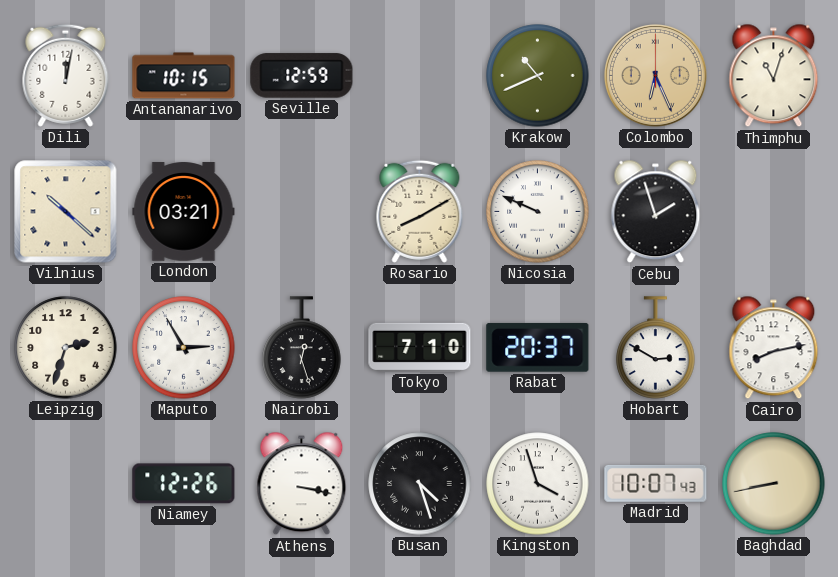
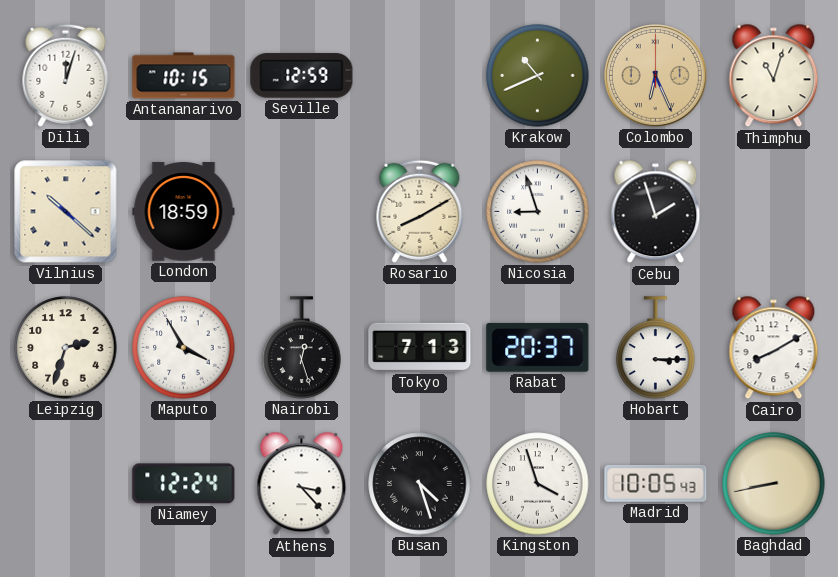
Dili: 12:02 -> 12:03
London: 03:21 -> 18:59
Nicosia: 9:49 -> 8:57
Maputo: 2:55 -> 3:55
Tokyo: 7:10 -> 7:13
Hobart: 2:50 -> 3:15
Cairo: 8:13 -> 8:10
Niamey: 12:26 -> 12:24
Athens: 3:17 -> 3:23
Madrid: 10:07 -> 10:05
